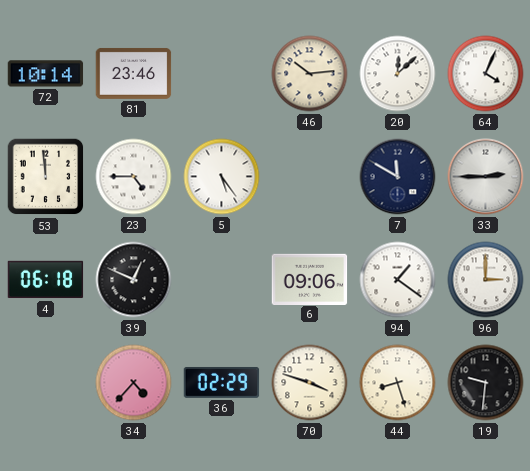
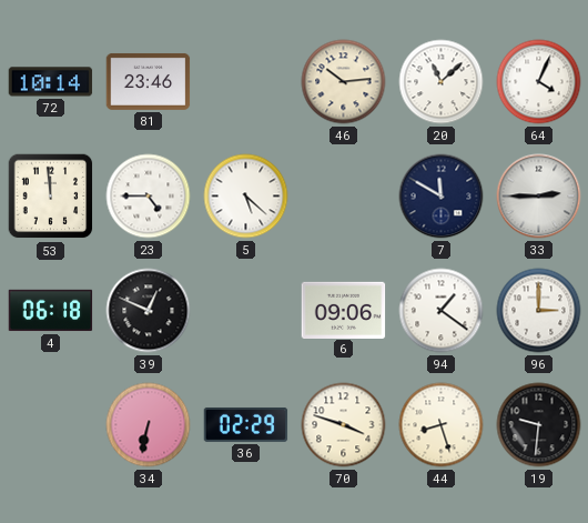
20: 12:08 -> 11:08
5: 5:24 -> 5:22
34: 4:37 -> 6:32
